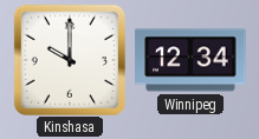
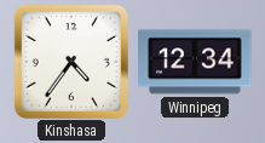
Kinshasa: 10:00 -> 4:36
